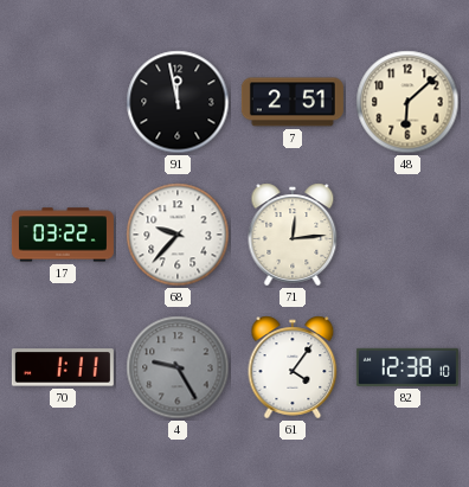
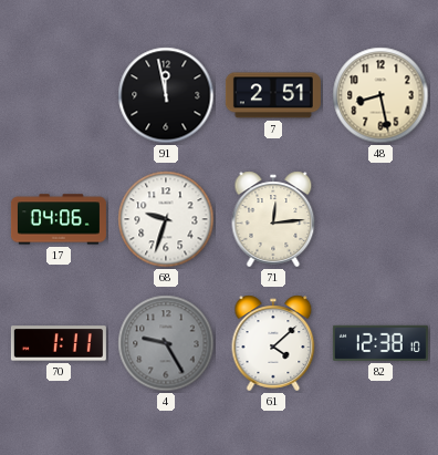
48: 6:08 -> 8:28
17: 03:22 -> 04:06
68: 9:37 -> 9:33
61: 4:06 -> 4:08
